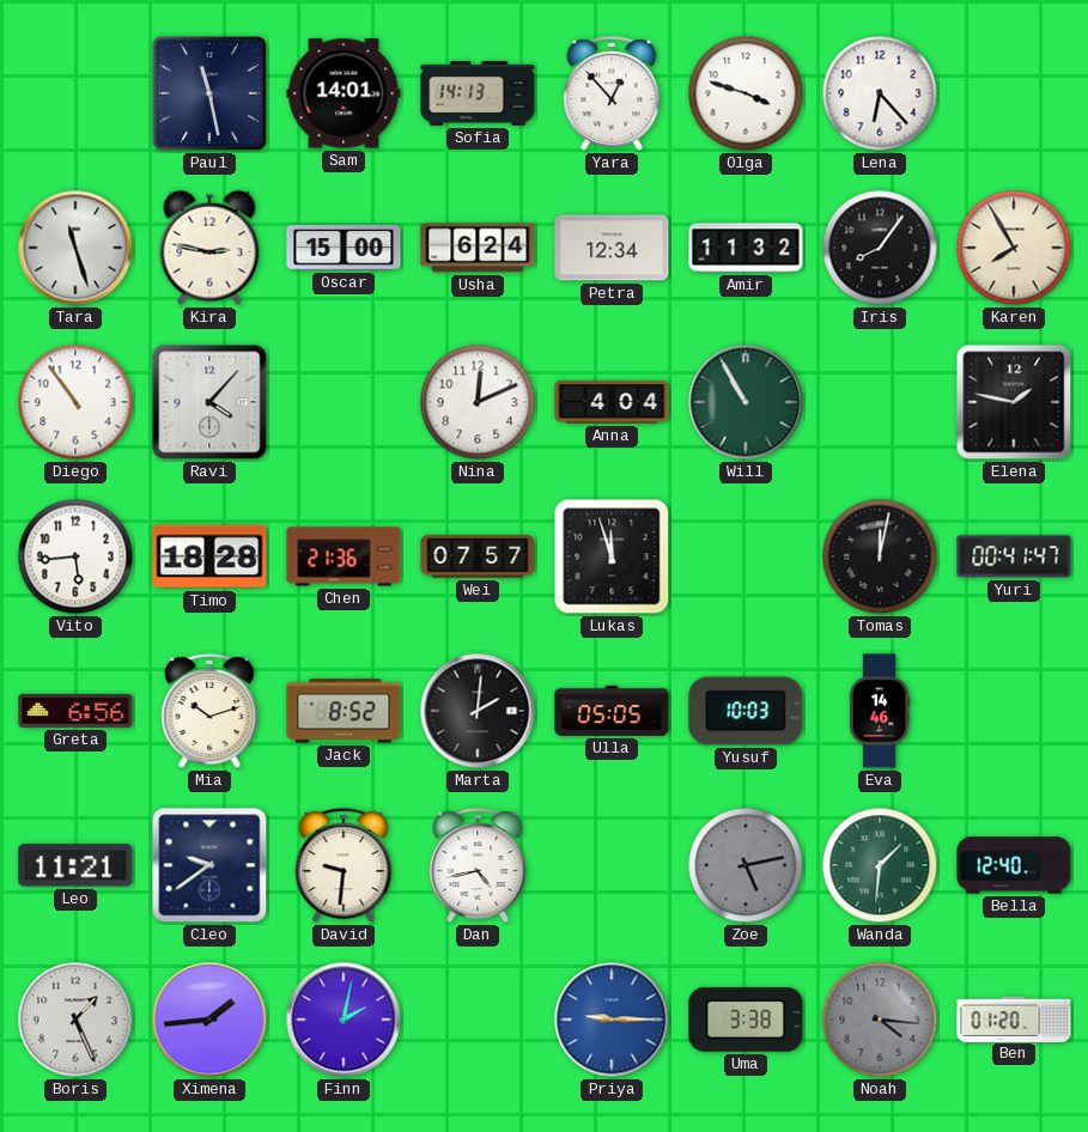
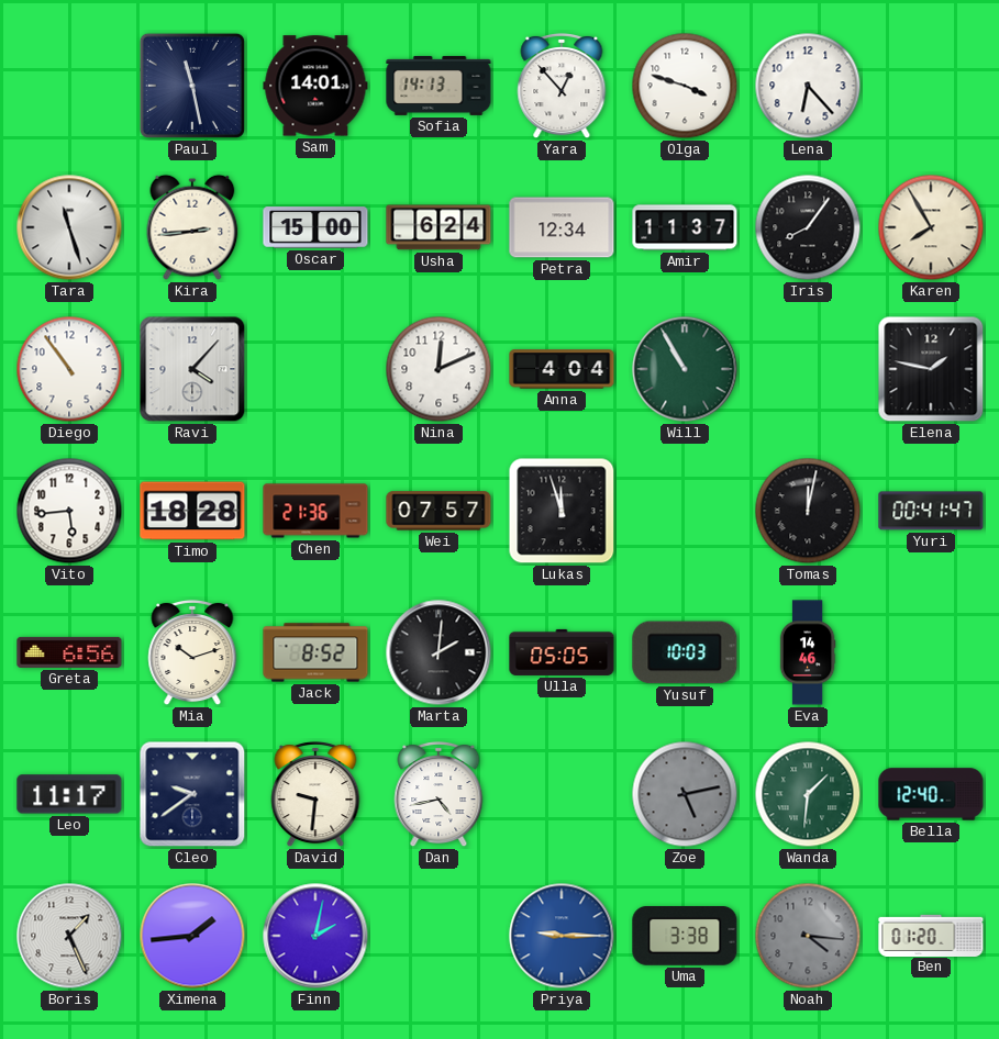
Kira: 2:47 -> 2:44
Amir: 11:32 -> 11:37
Leo: 11:21 -> 11:17
